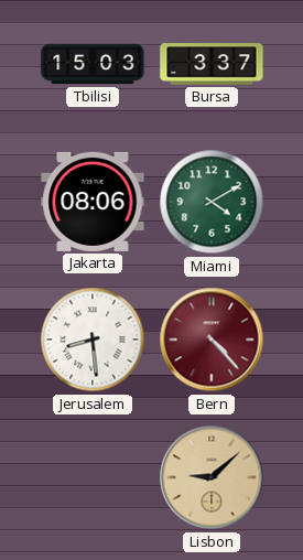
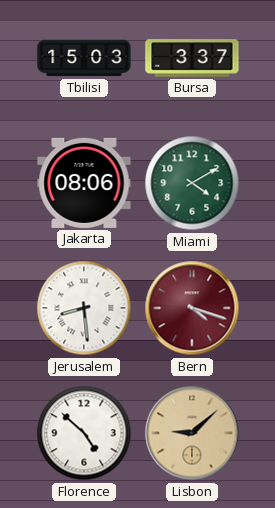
Bern: 4:23 -> 4:18
Florence: none -> 4:52
